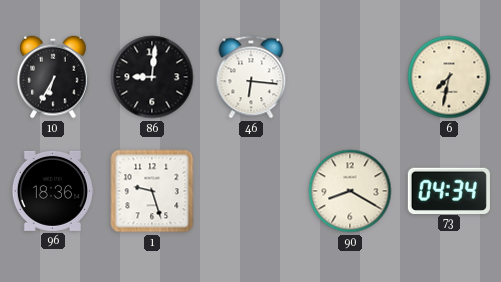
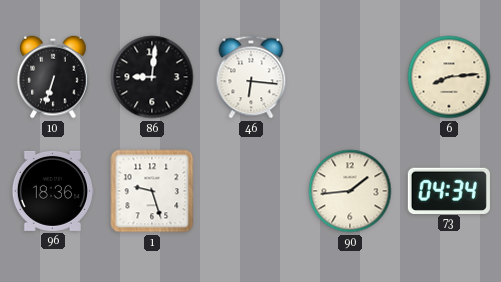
10: 6:35 -> 6:33
6: 7:32 -> 8:14
90: 8:20 -> 1:44
